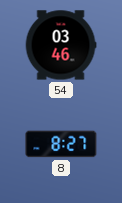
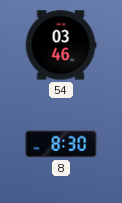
8: 8:27 -> 8:30
